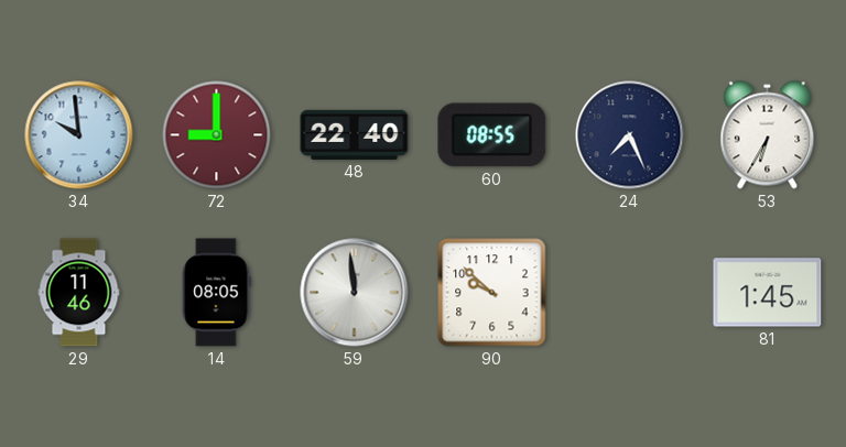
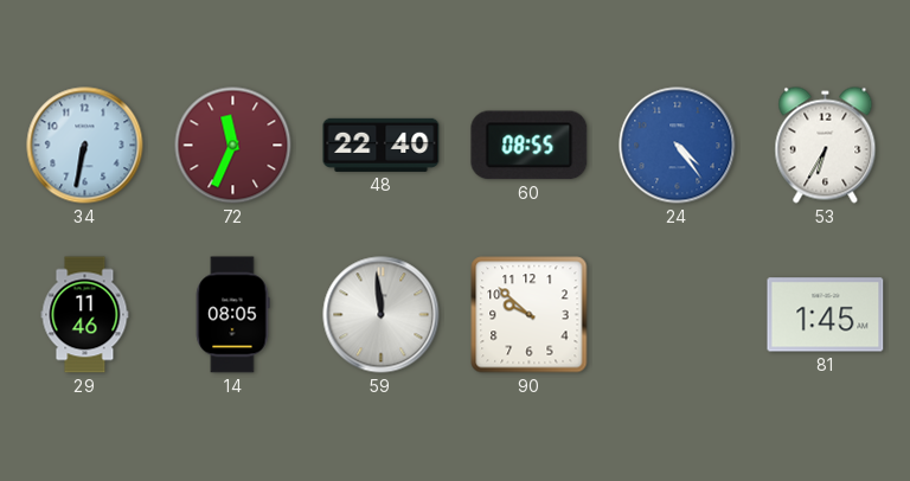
34: 9:59 -> 6:32
72: 9:00 -> 11:34
24: 7:26 -> 4:24
24 dial: navy -> blue
